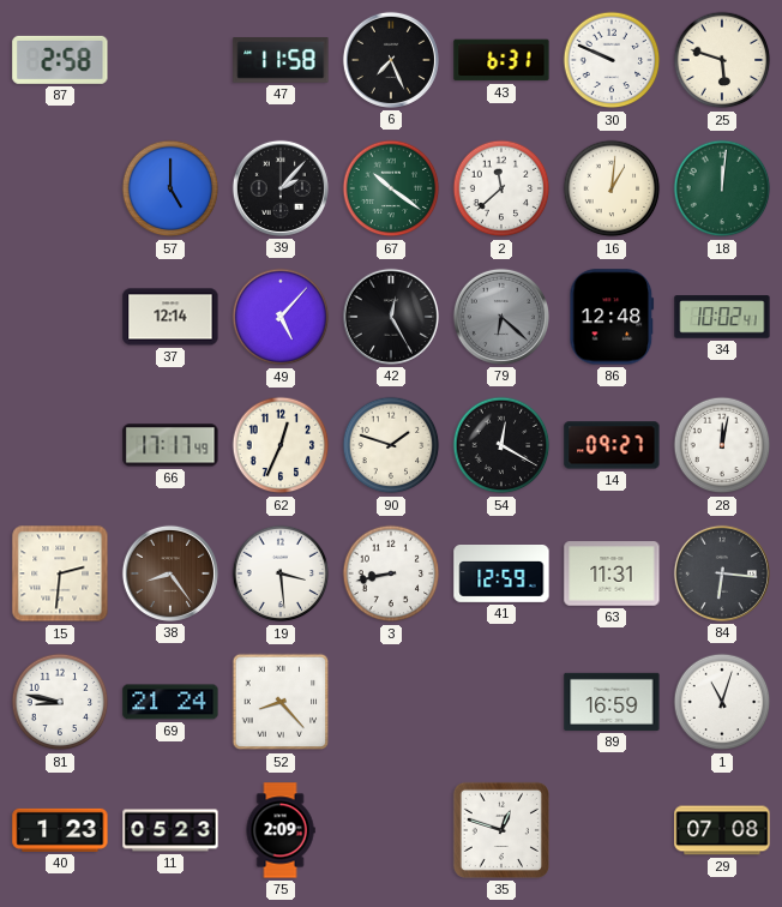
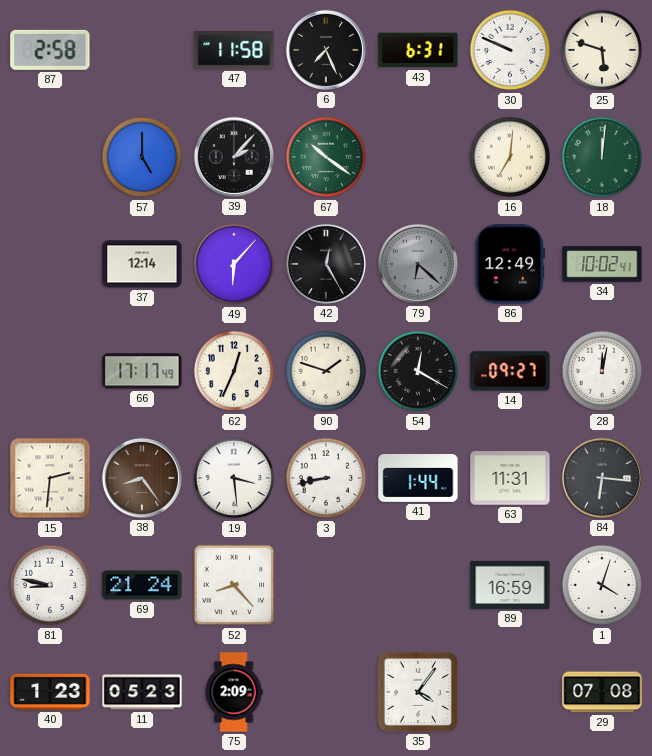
2: 11:38 -> none
16: 1:01 -> 7:01
49: 5:07 -> 6:07
86: 12:48 -> 12:49
41: 12:59 -> 1:44
1: 11:03 -> 4:03
35: 12:48 -> 4:06
